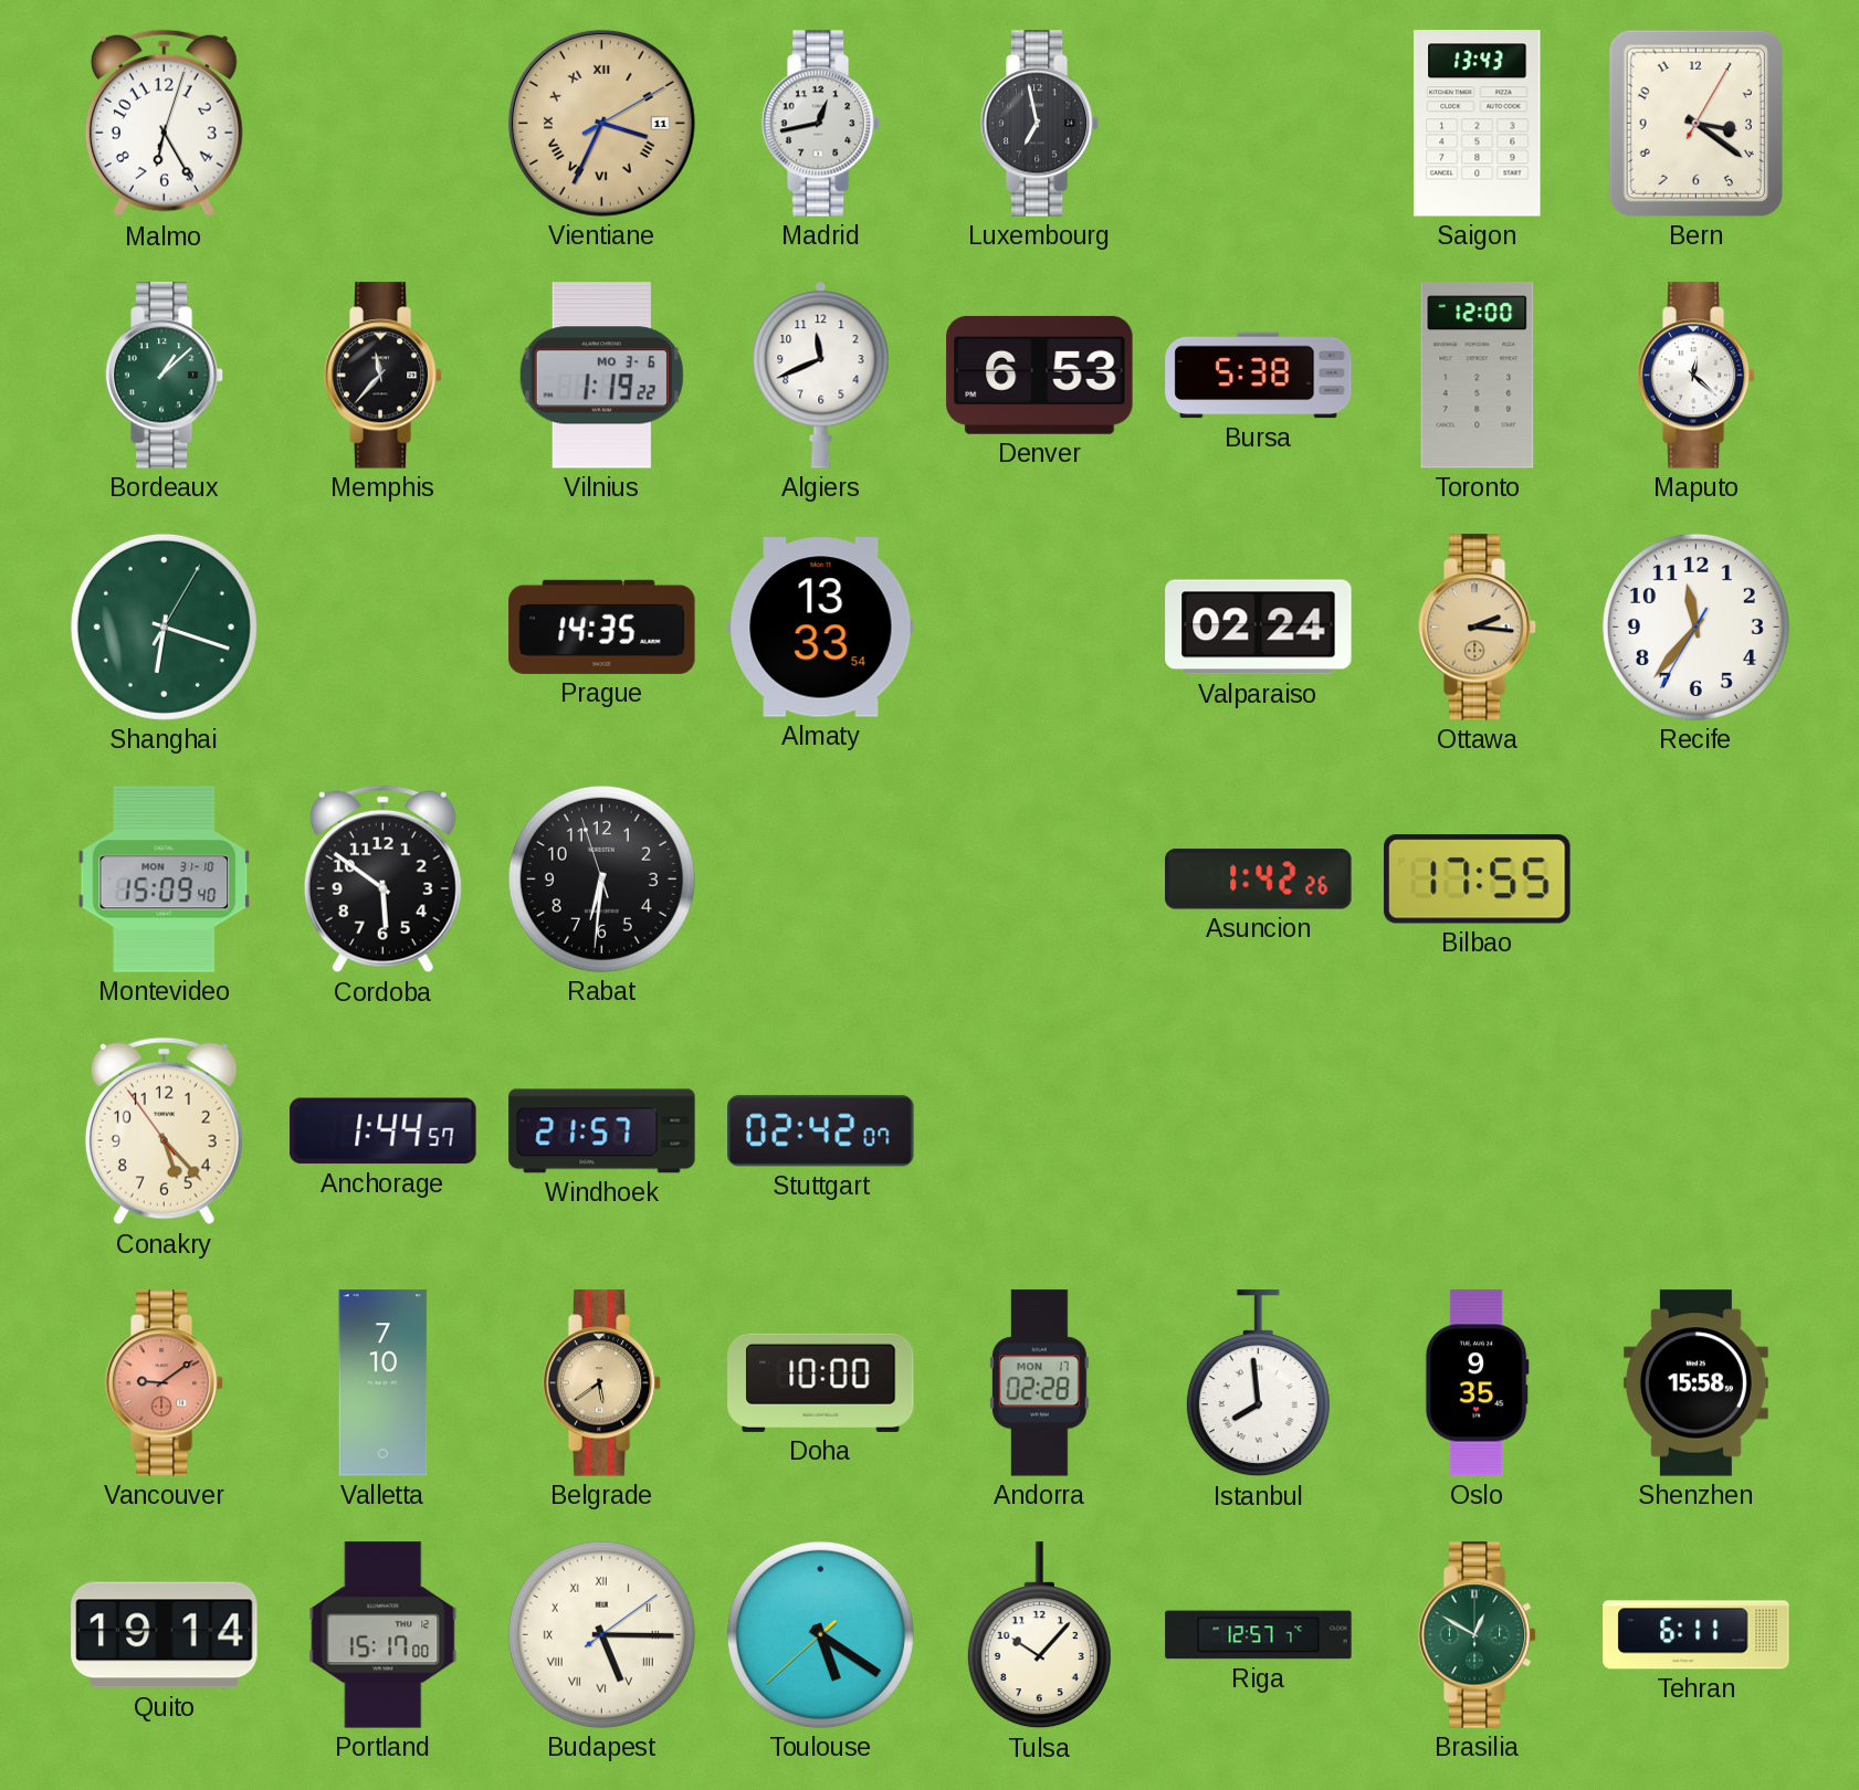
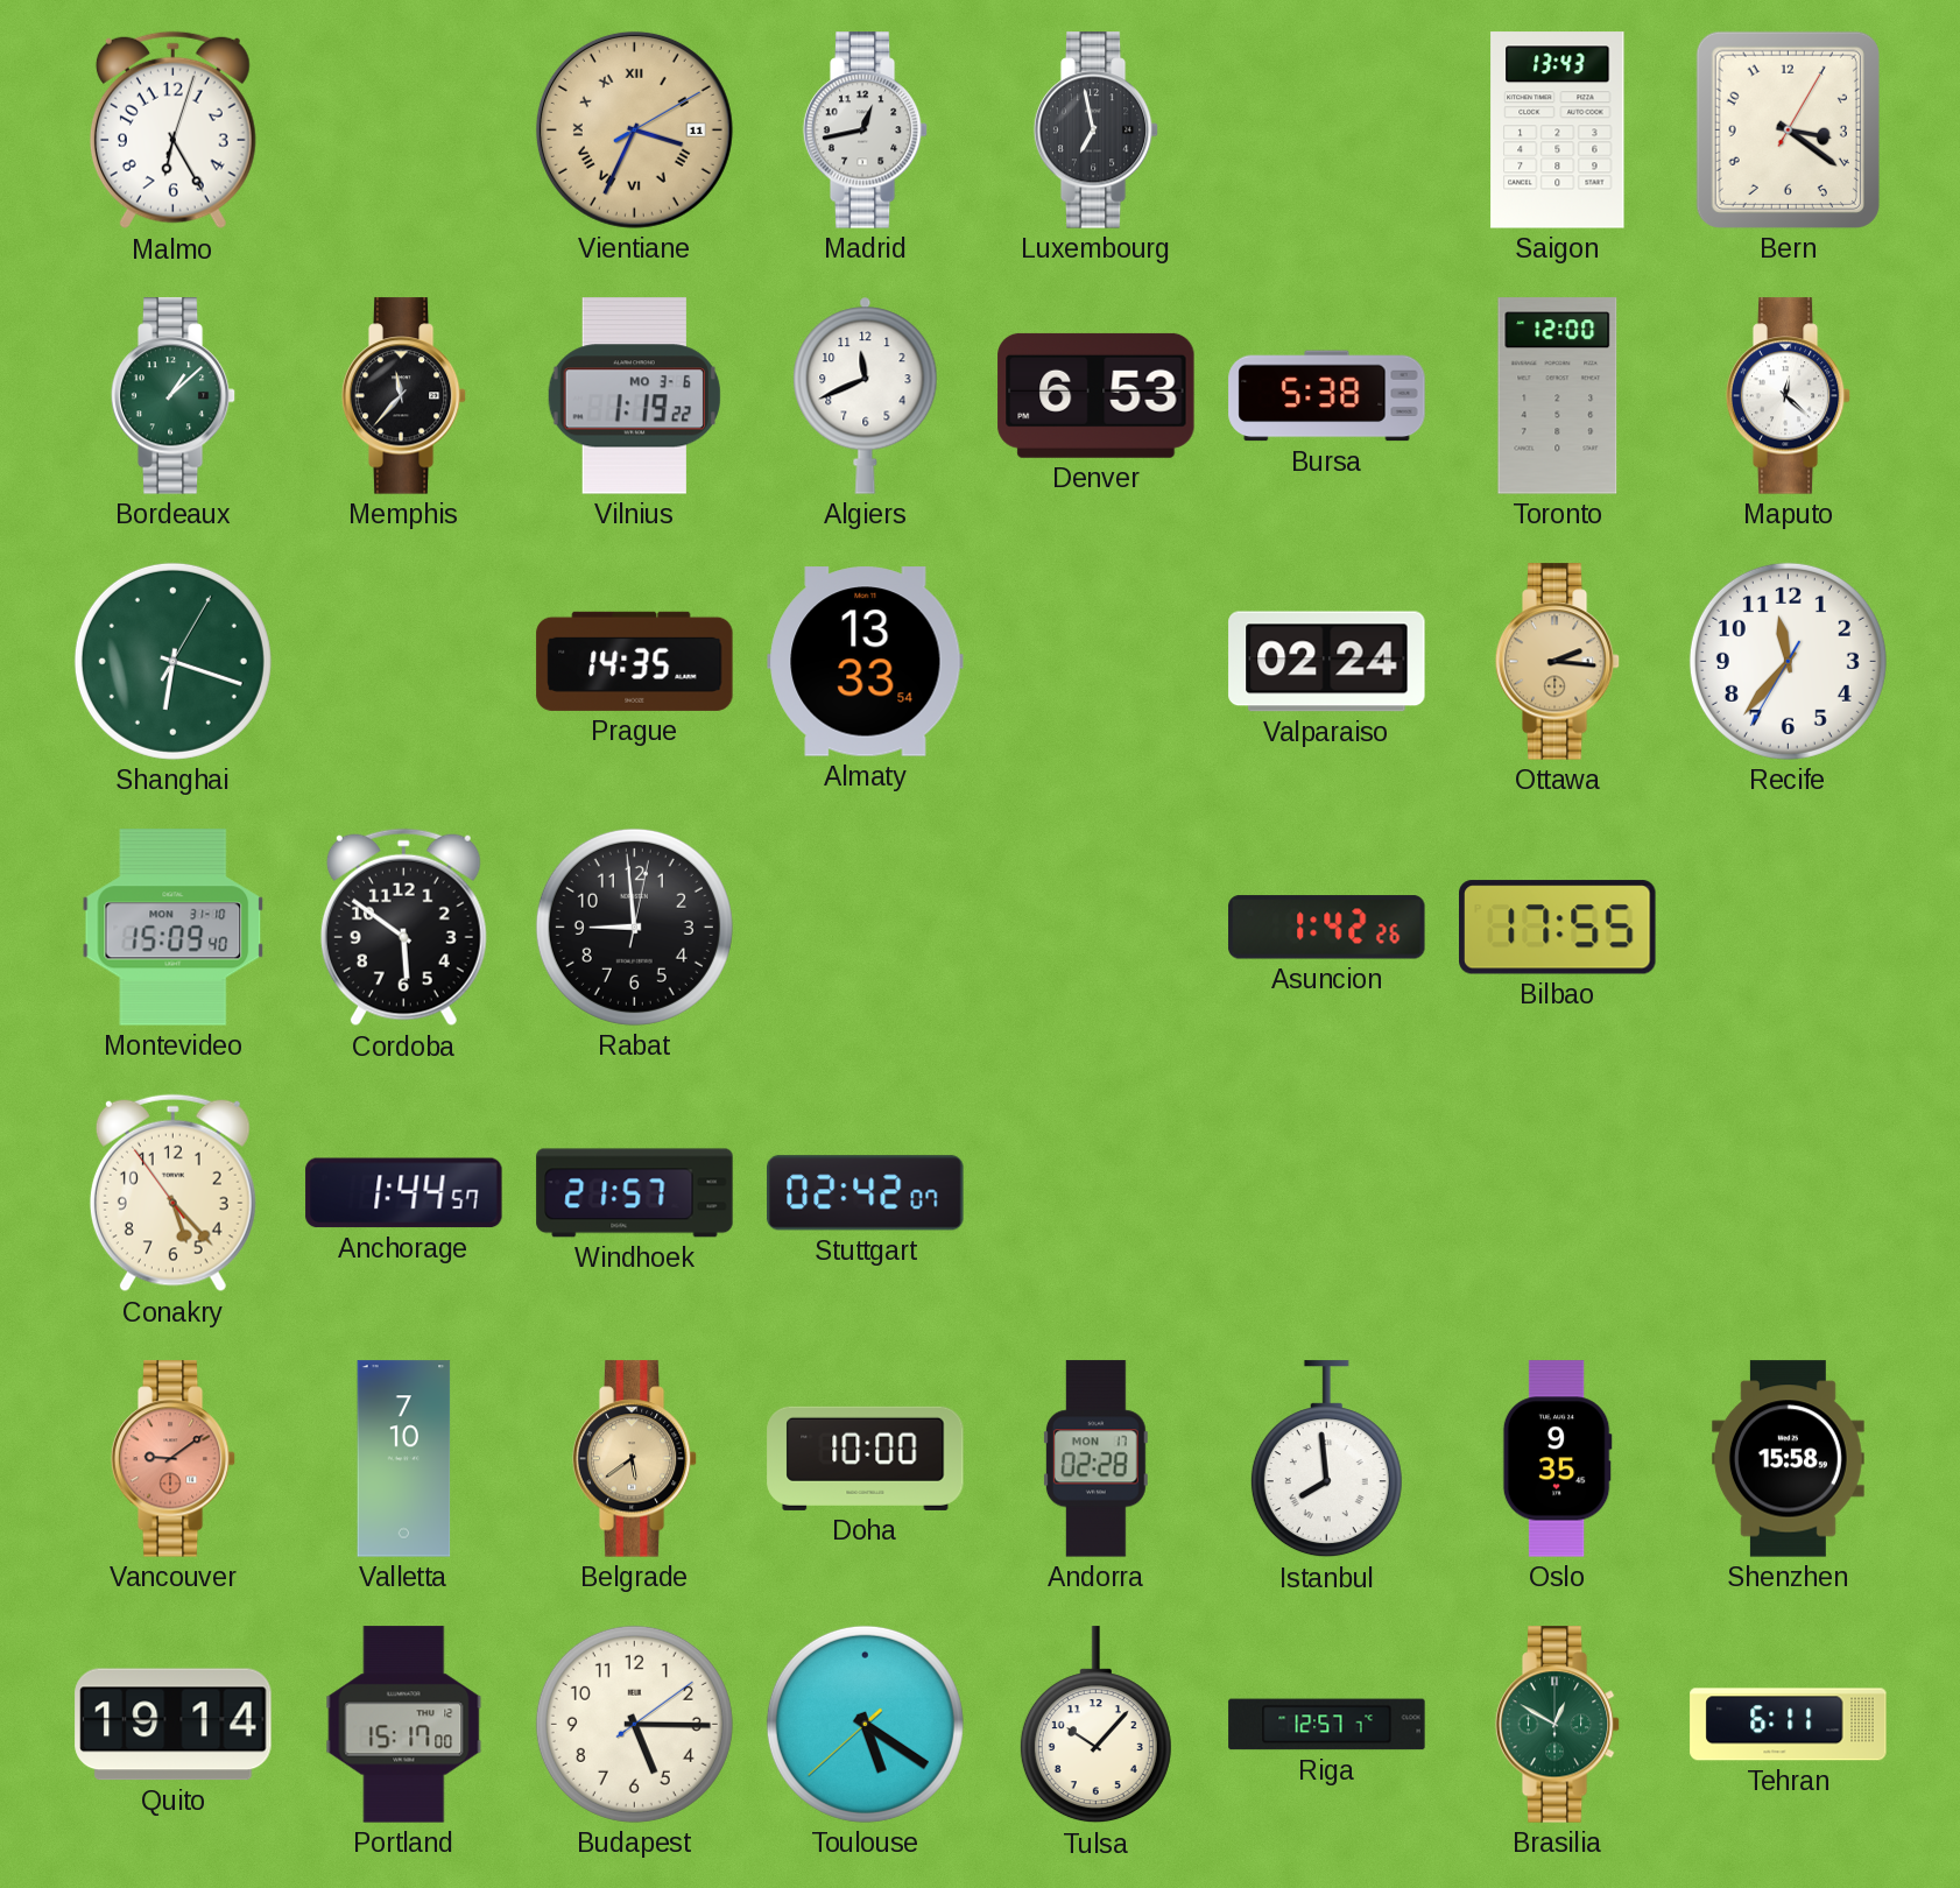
Rabat: 6:30 -> 8:59
Budapest numerals: Roman -> Arabic
